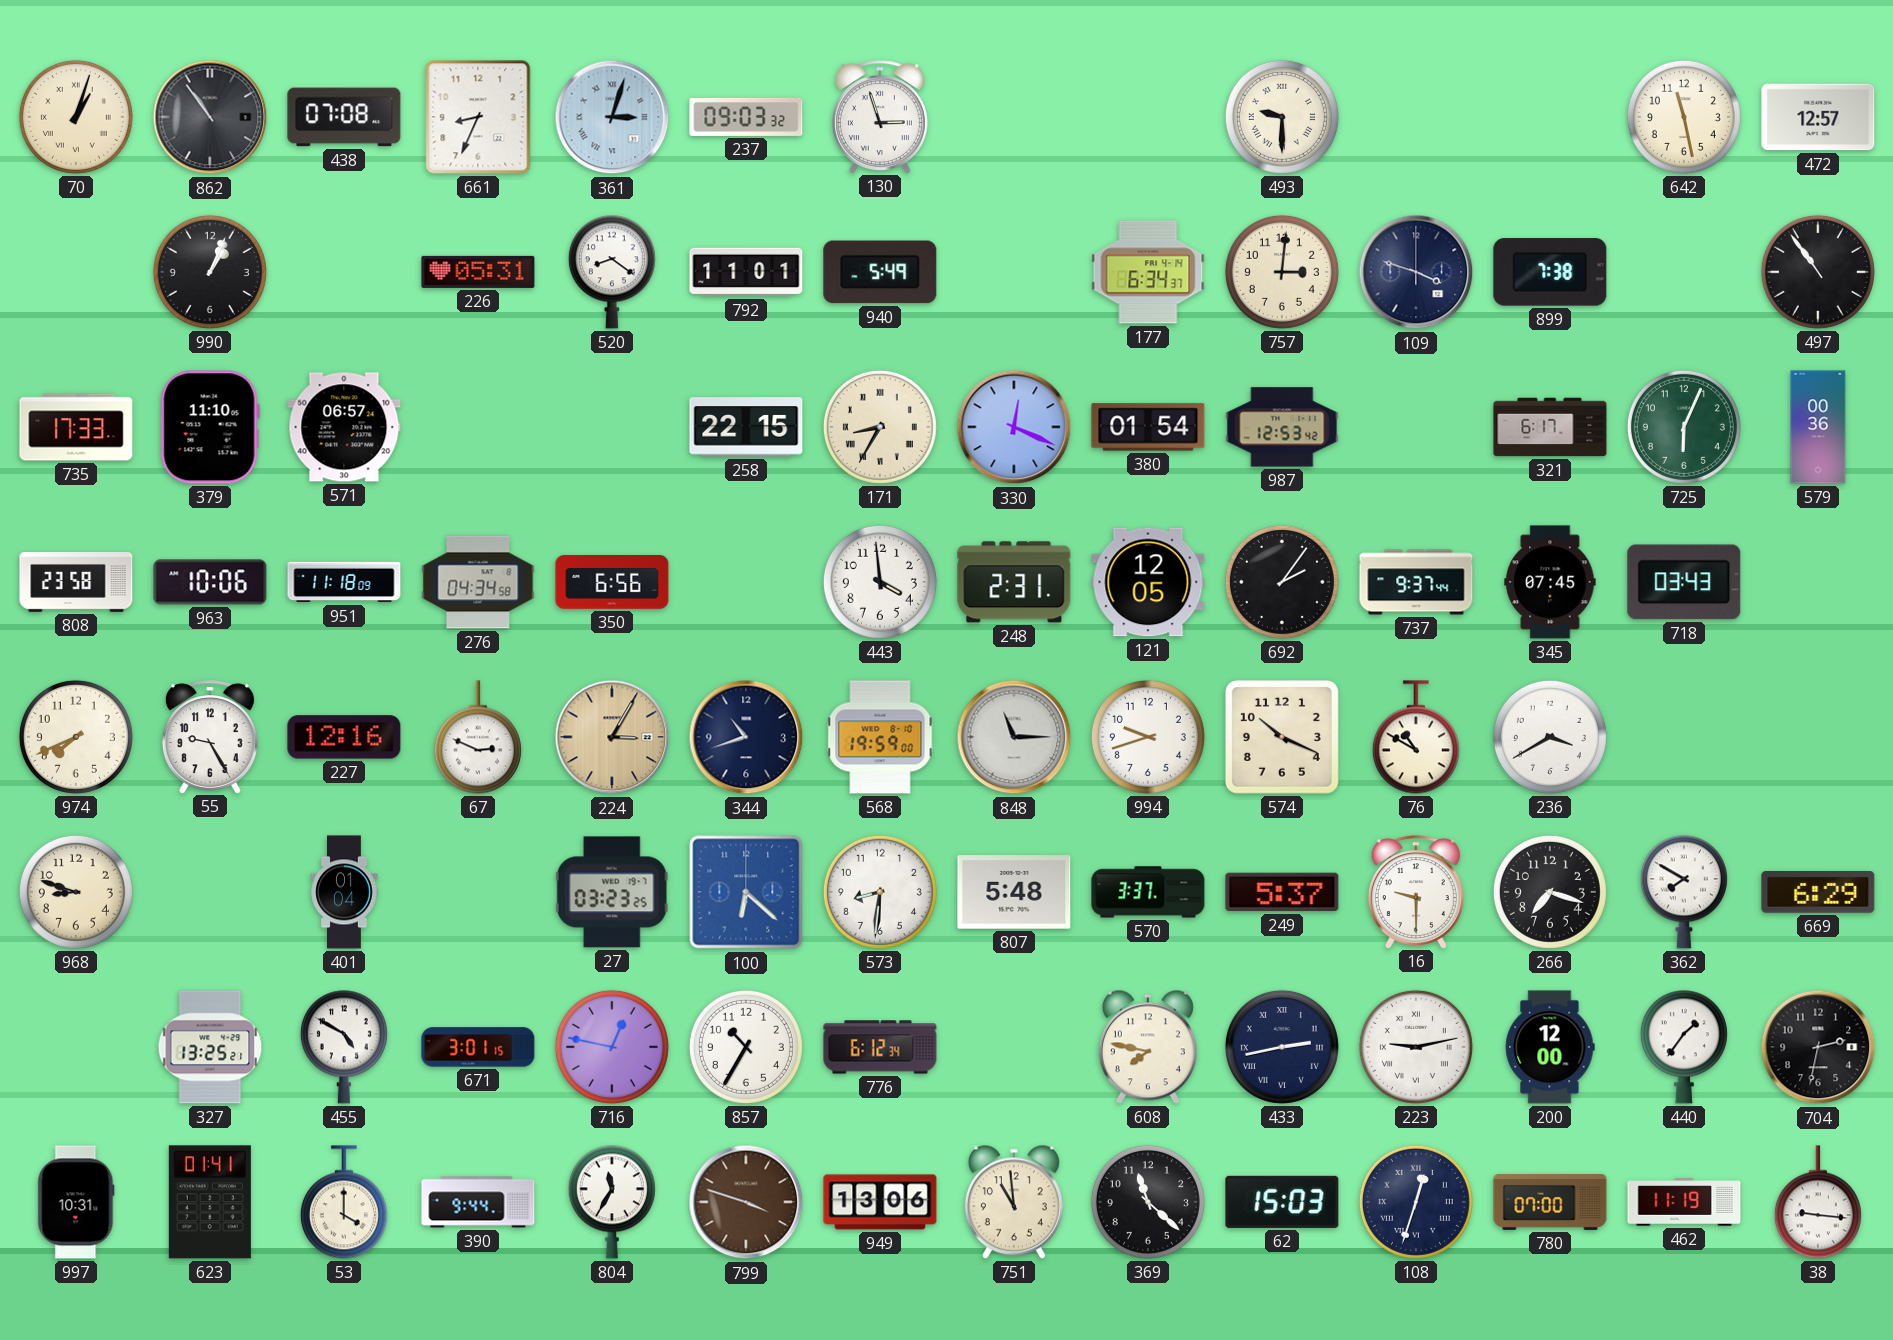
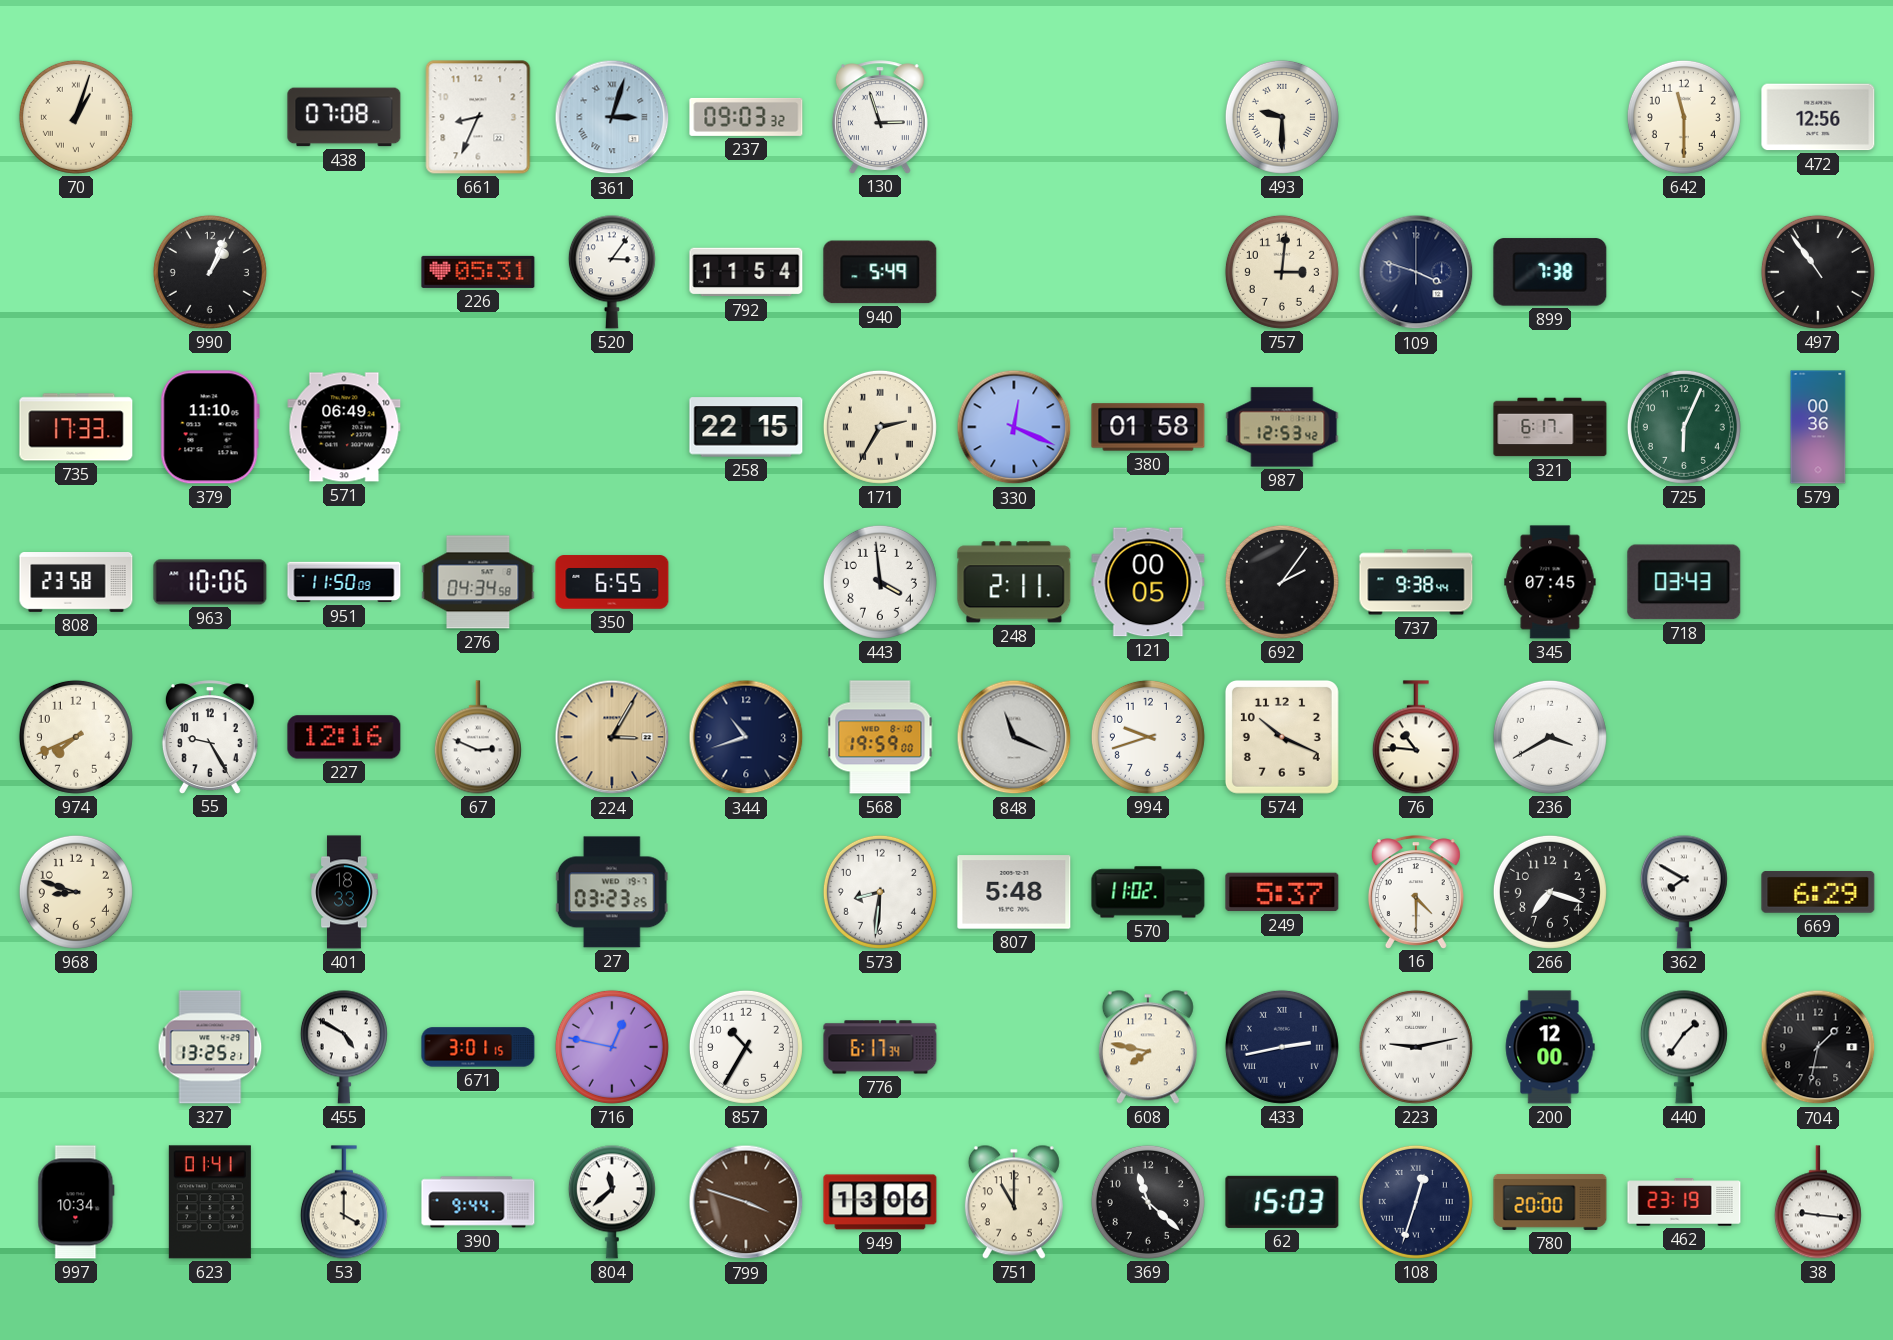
862: 10:54 -> none
642: 11:28 -> 11:30
472: 12:57 -> 12:56
520: 8:21 -> 3:06
792: 11:01 -> 11:54
177: 6:34 -> none
571: 06:57 -> 06:49
171: 8:35 -> 2:35
380: 01:54 -> 01:58
951: 11:18 -> 11:50
350: 6:56 -> 6:55
248: 2:31 -> 2:11
121: 12:05 -> 00:05
737: 9:37 -> 9:38
848: 11:15 -> 11:19
76: 10:50 -> 10:46
401: 01:04 -> 18:33
100: 6:22 -> none
570: 3:37 -> 11:02
16: 9:30 -> 4:30
776: 6:12 -> 6:17
704: 2:32 -> 1:32
997: 10:31 -> 10:34
804: 11:35 -> 11:38
751: 10:59 -> 11:00
780: 07:00 -> 20:00
462: 11:19 -> 23:19
